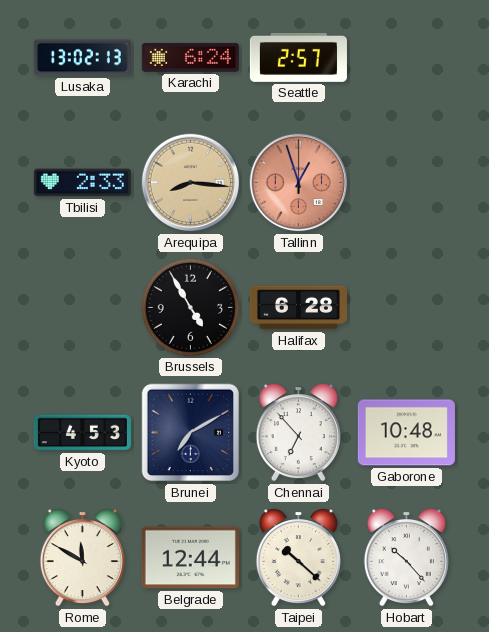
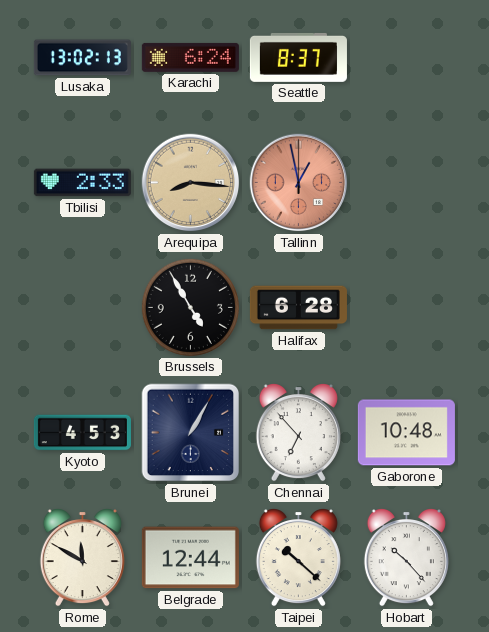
Seattle: 2:57 -> 8:37
Tallinn: 12:57 -> 12:58
Brunei: 7:10 -> 1:05
